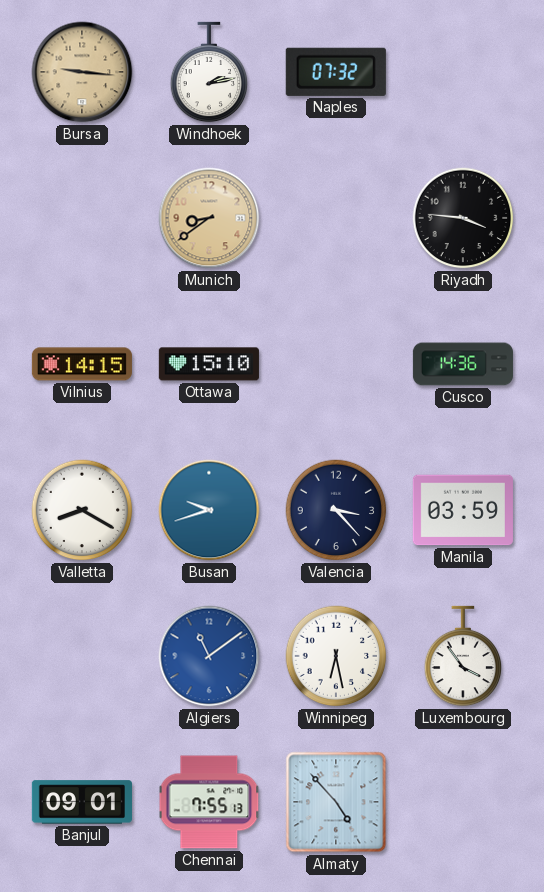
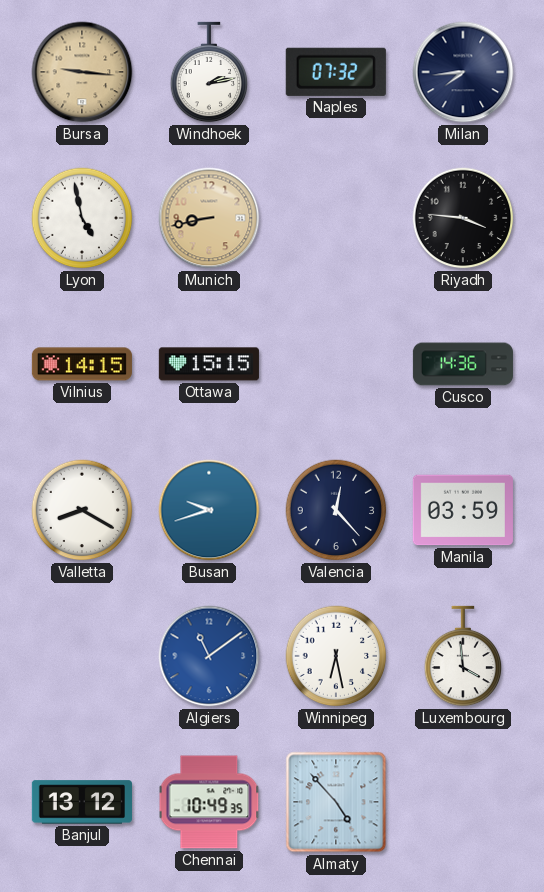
Milan: none -> 7:44
Lyon: none -> 4:58
Munich: 8:39 -> 8:43
Ottawa: 15:10 -> 15:15
Valencia: 3:23 -> 12:23
Luxembourg: 3:54 -> 3:59
Banjul: 09:01 -> 13:12
Chennai: 7:55 -> 10:49
